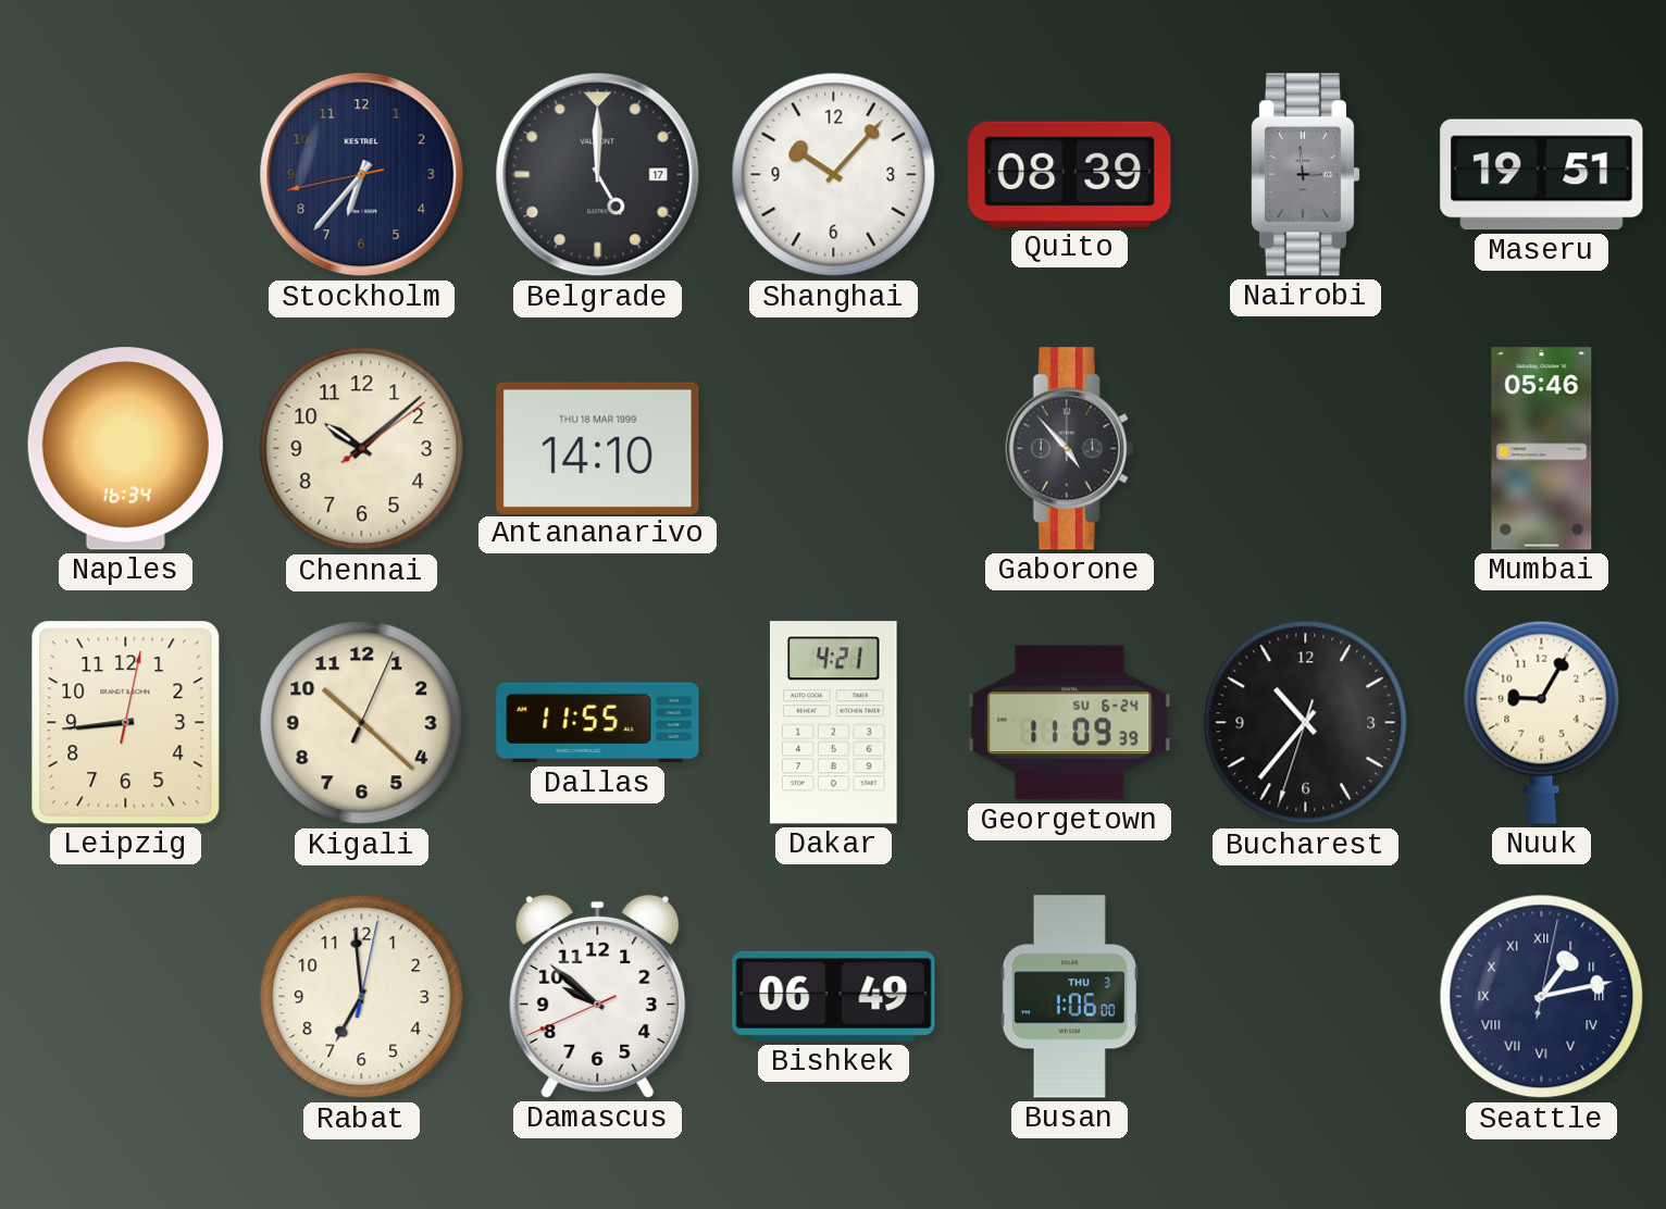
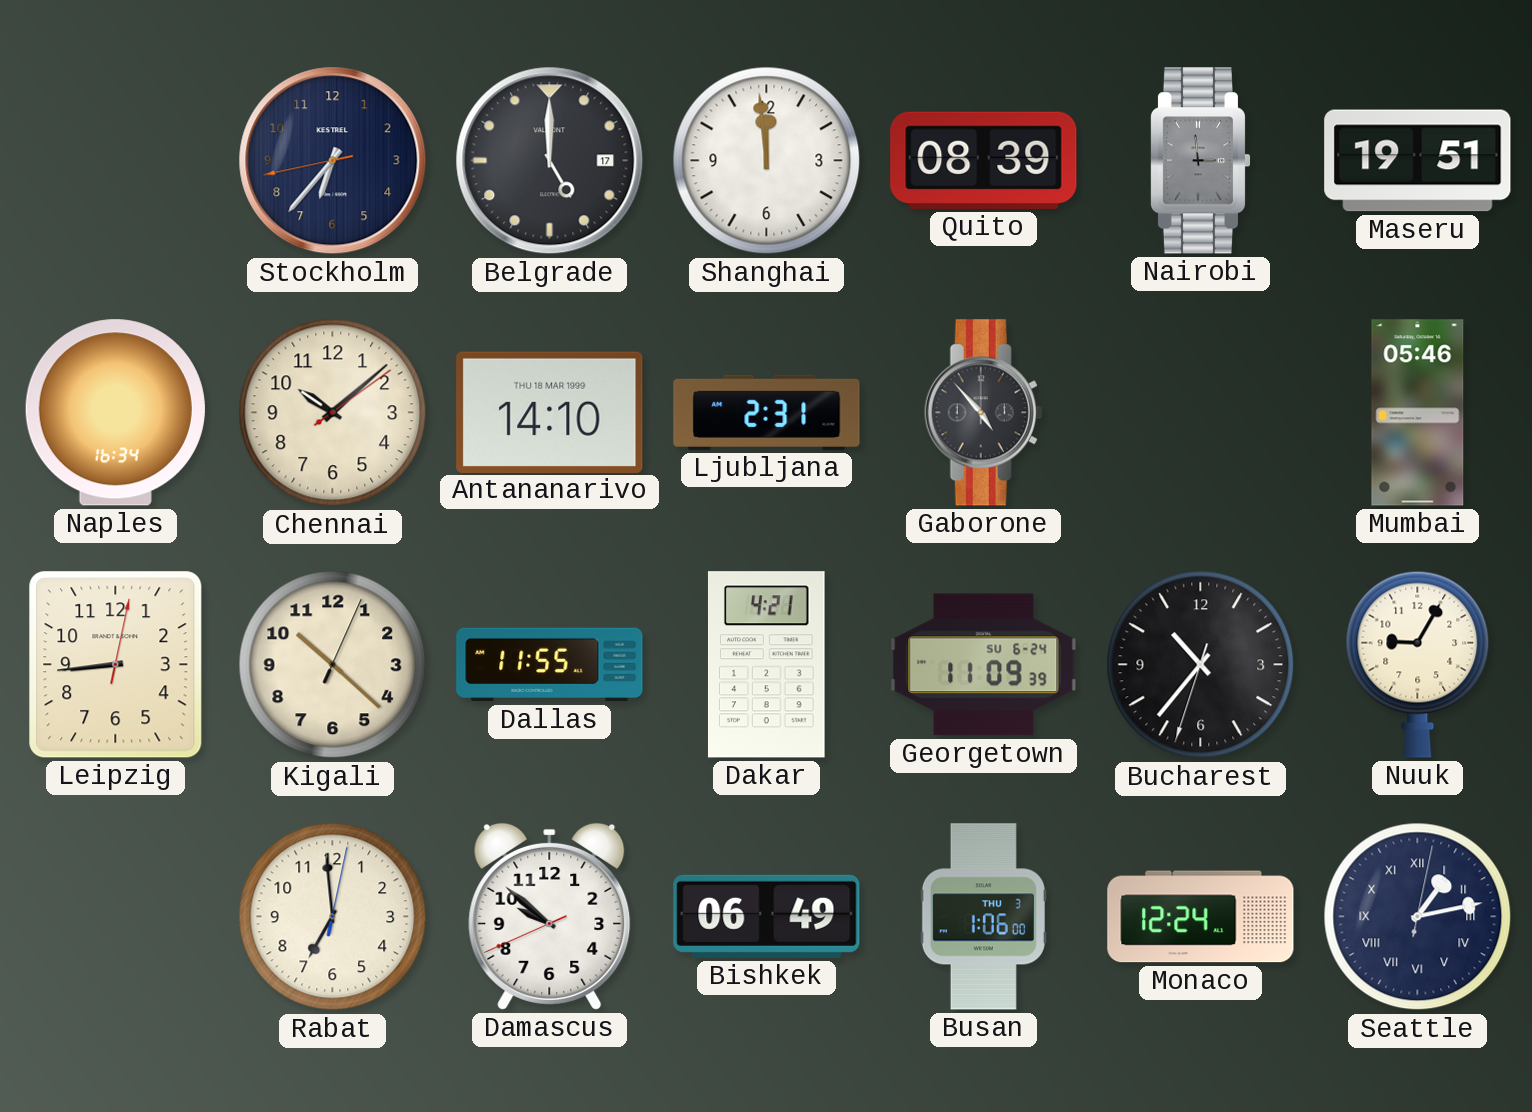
Shanghai: 10:07 -> 11:59
Ljubljana: none -> 2:31
Monaco: none -> 12:24
